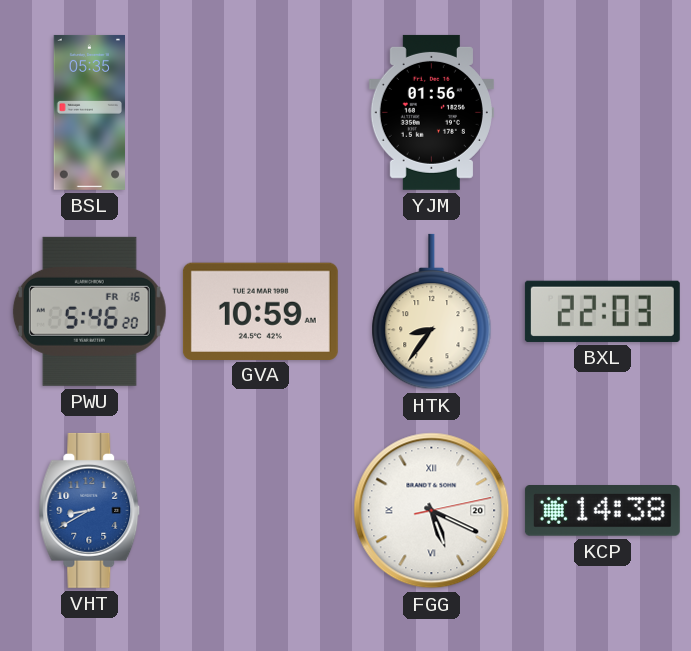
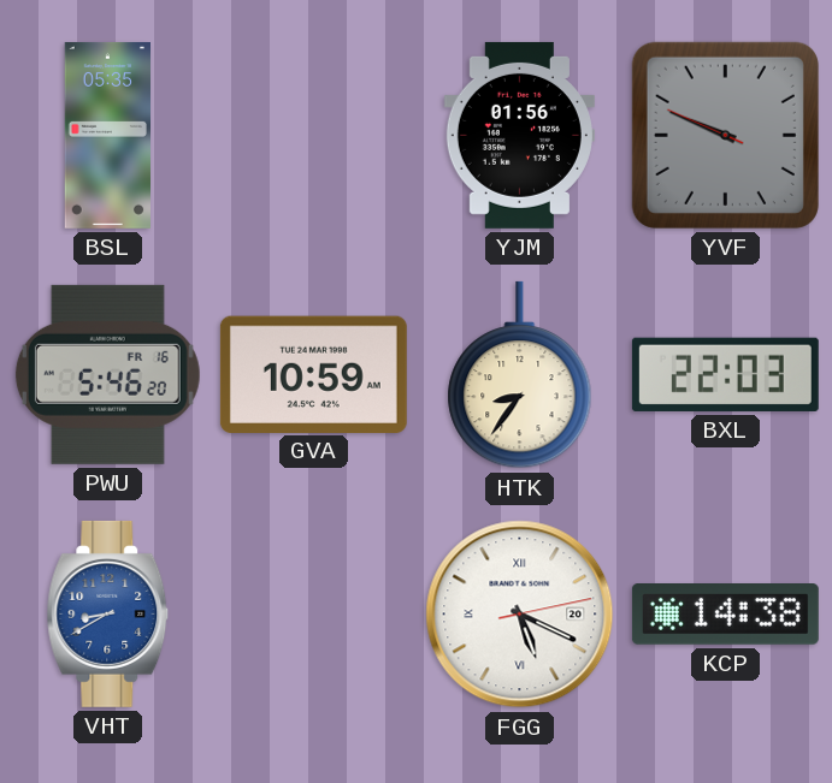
YVF: none -> 9:48
